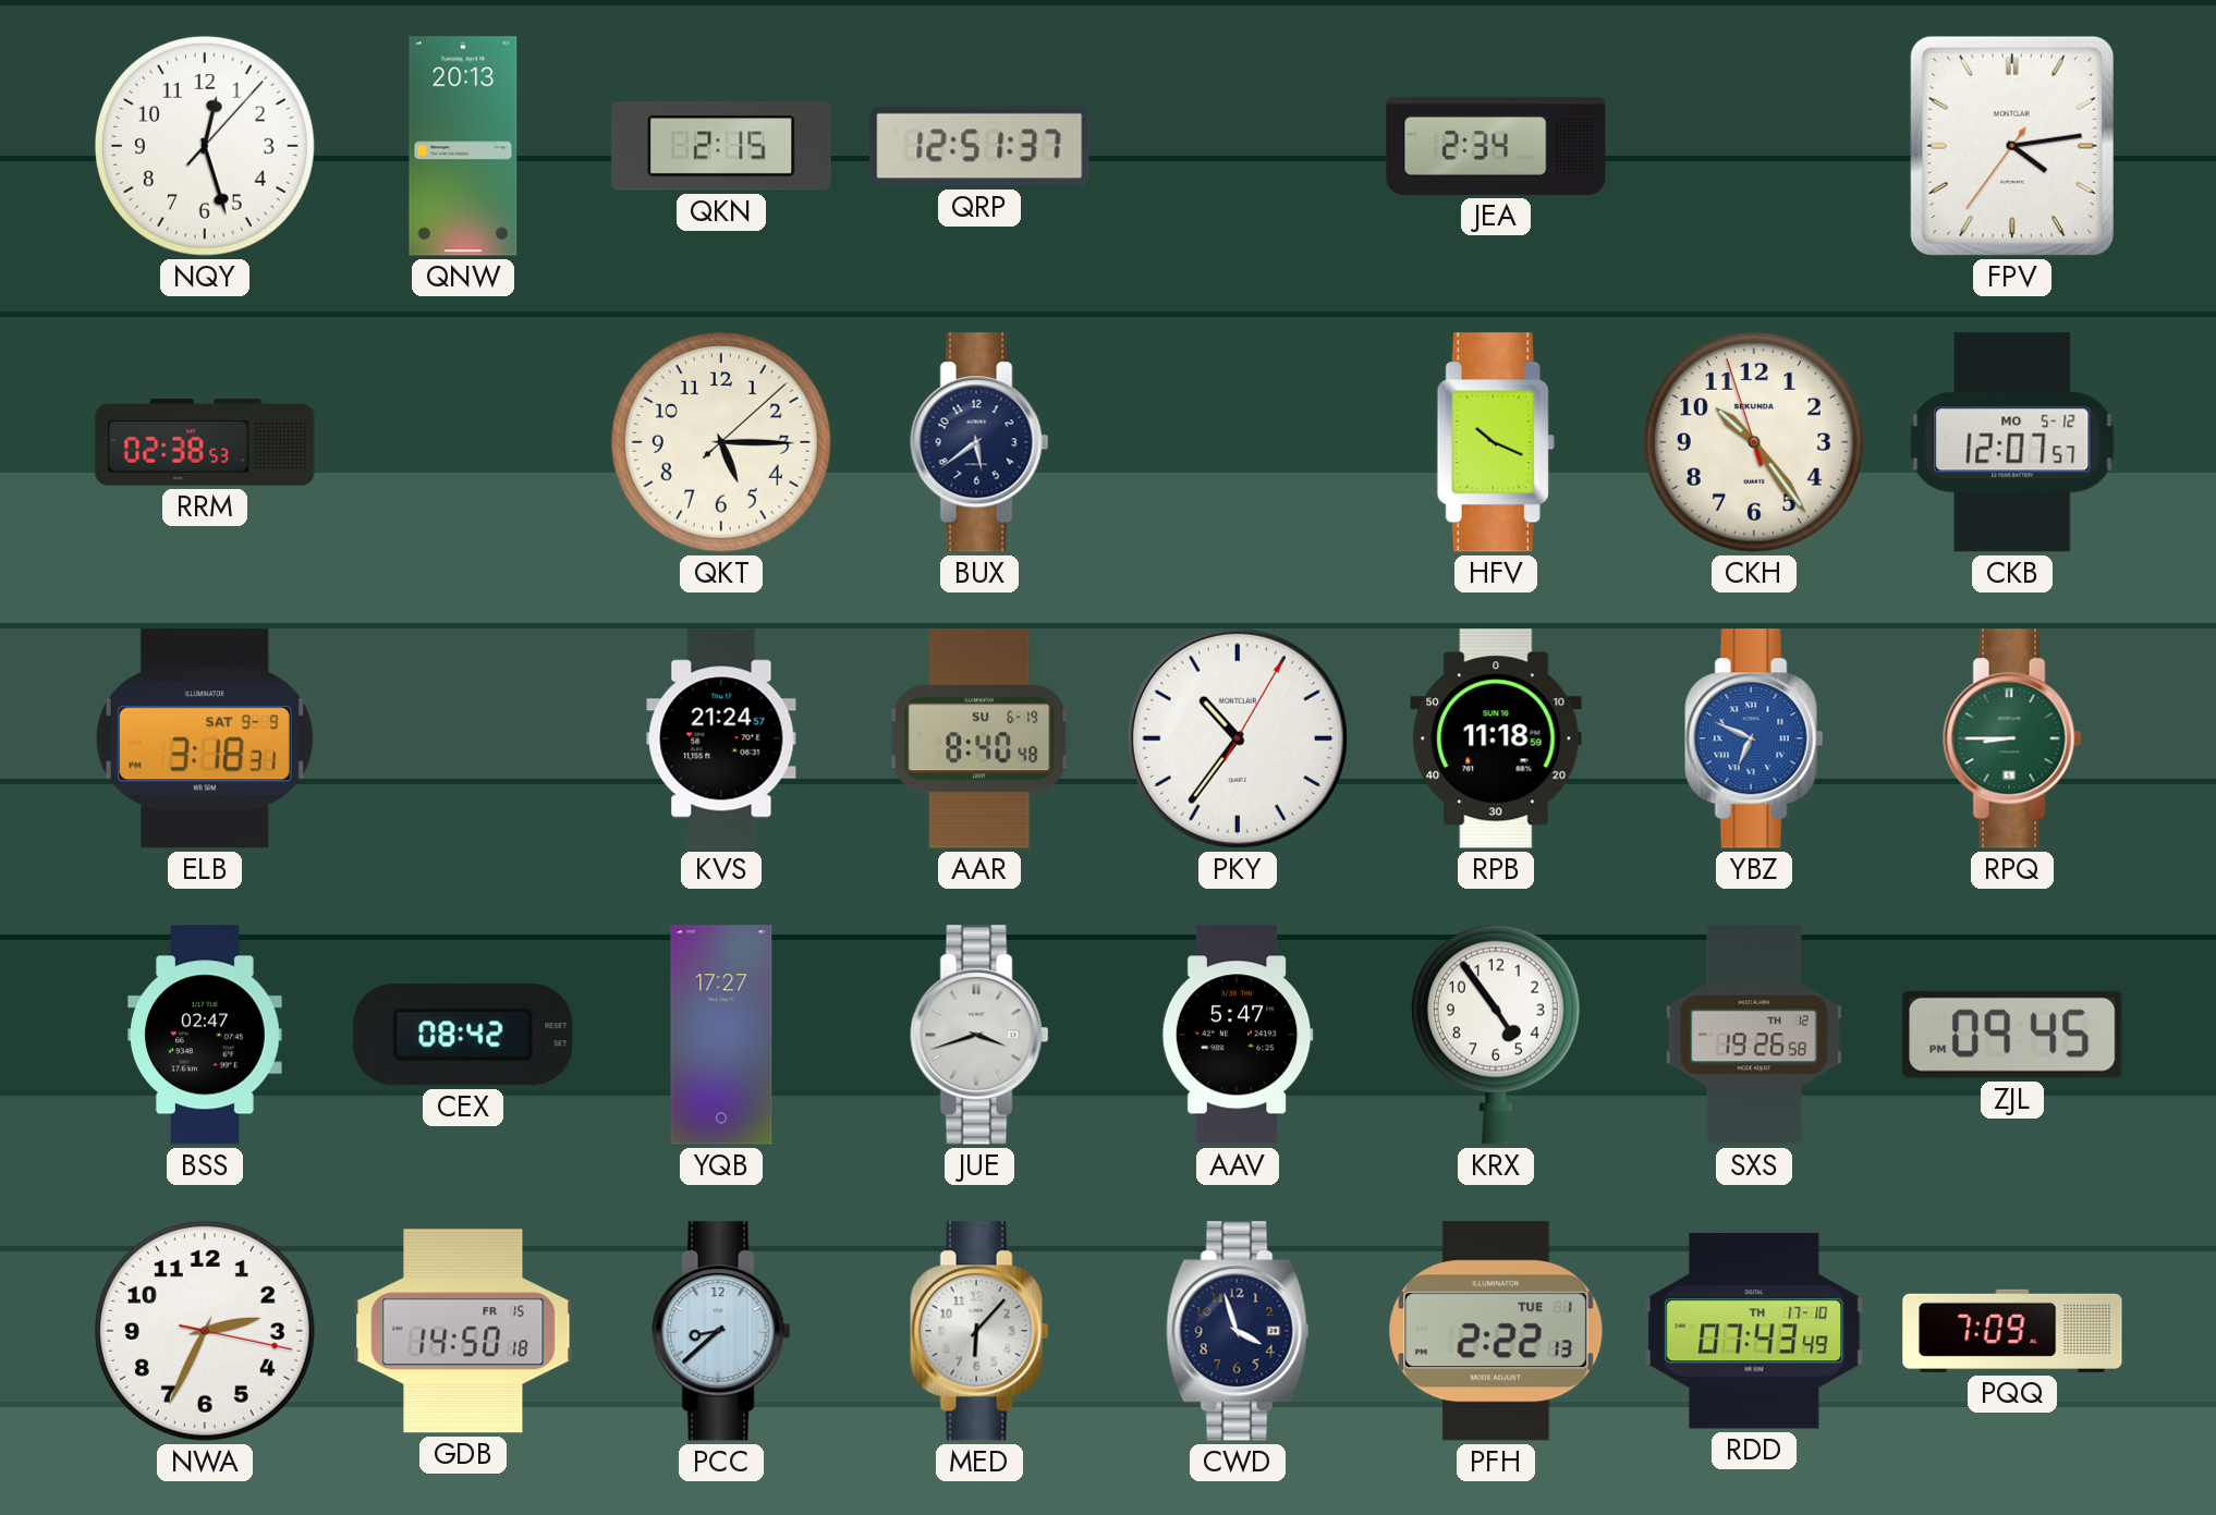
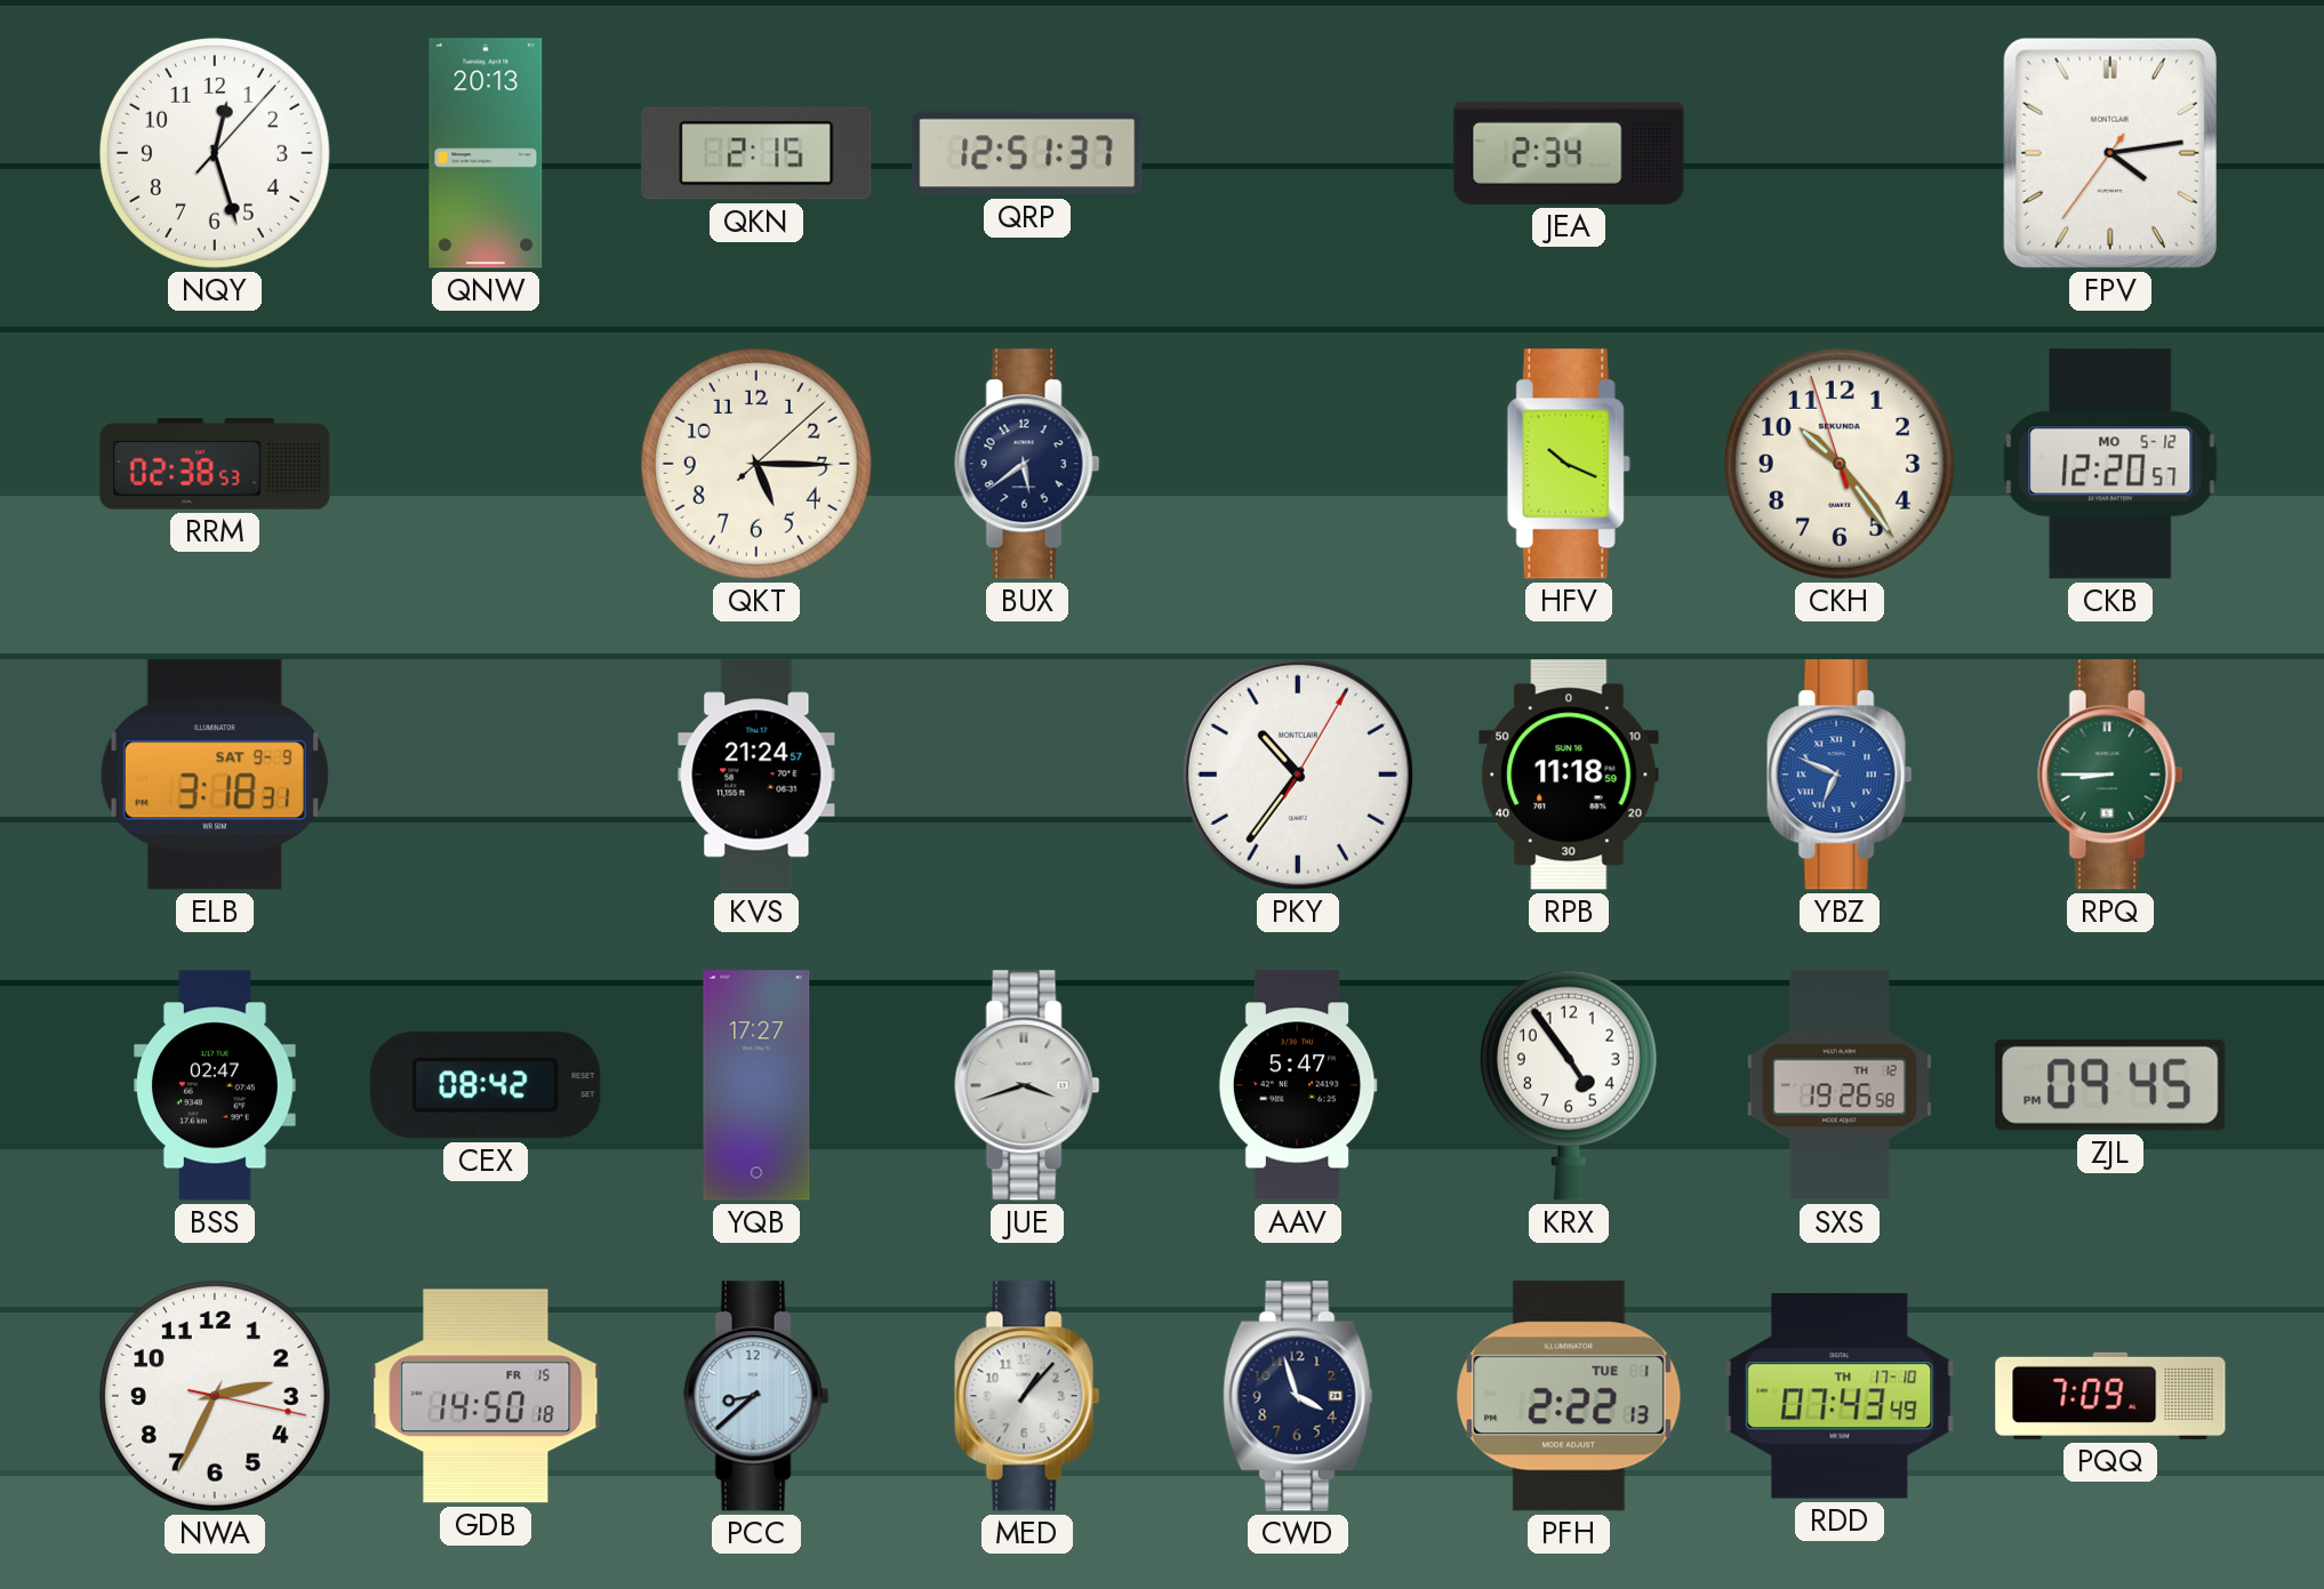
CKB: 12:07 -> 12:20
AAR: 8:40 -> none
MED: 6:07 -> 1:07
